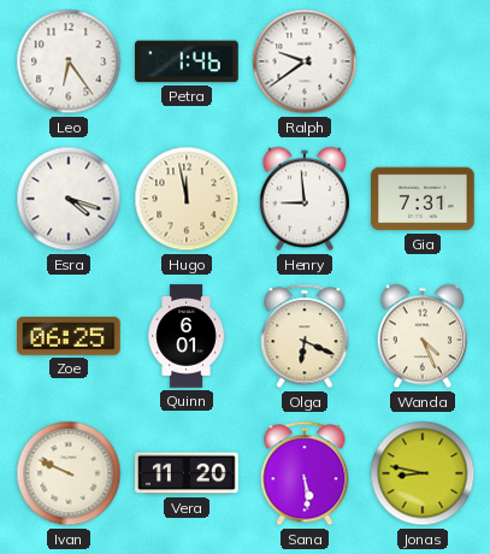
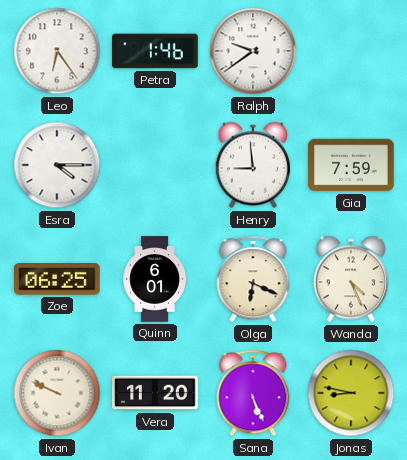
Esra: 4:18 -> 4:15
Hugo: 11:58 -> none
Gia: 7:31 -> 7:59
Sana: 5:29 -> 5:26
